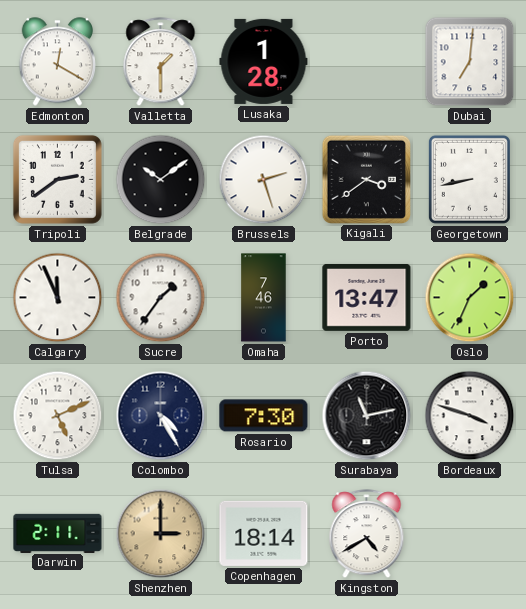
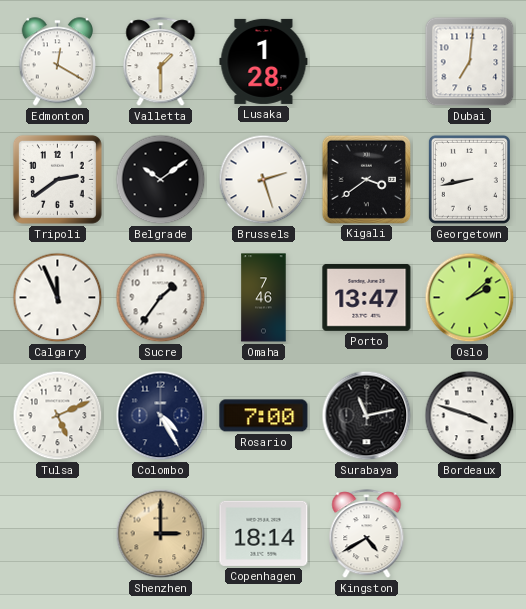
Oslo: 1:34 -> 2:08
Rosario: 7:30 -> 7:00
Darwin: 2:11 -> none
